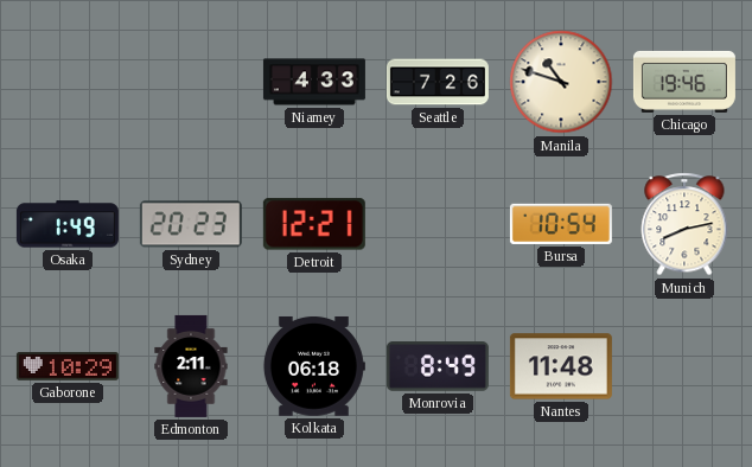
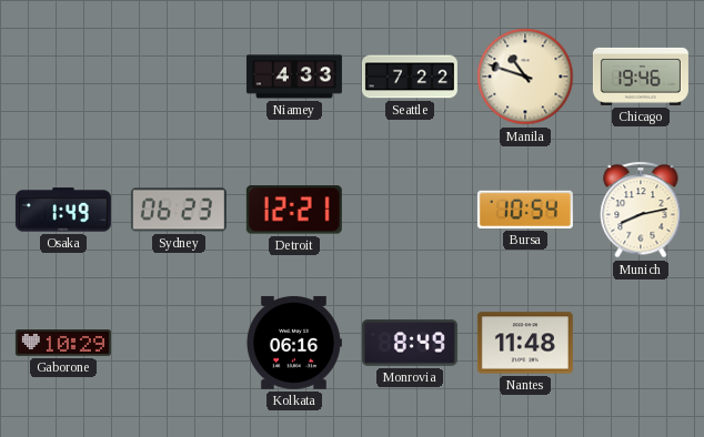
Seattle: 7:26 -> 7:22
Sydney: 20:23 -> 06:23
Edmonton: 2:11 -> none
Kolkata: 06:18 -> 06:16
